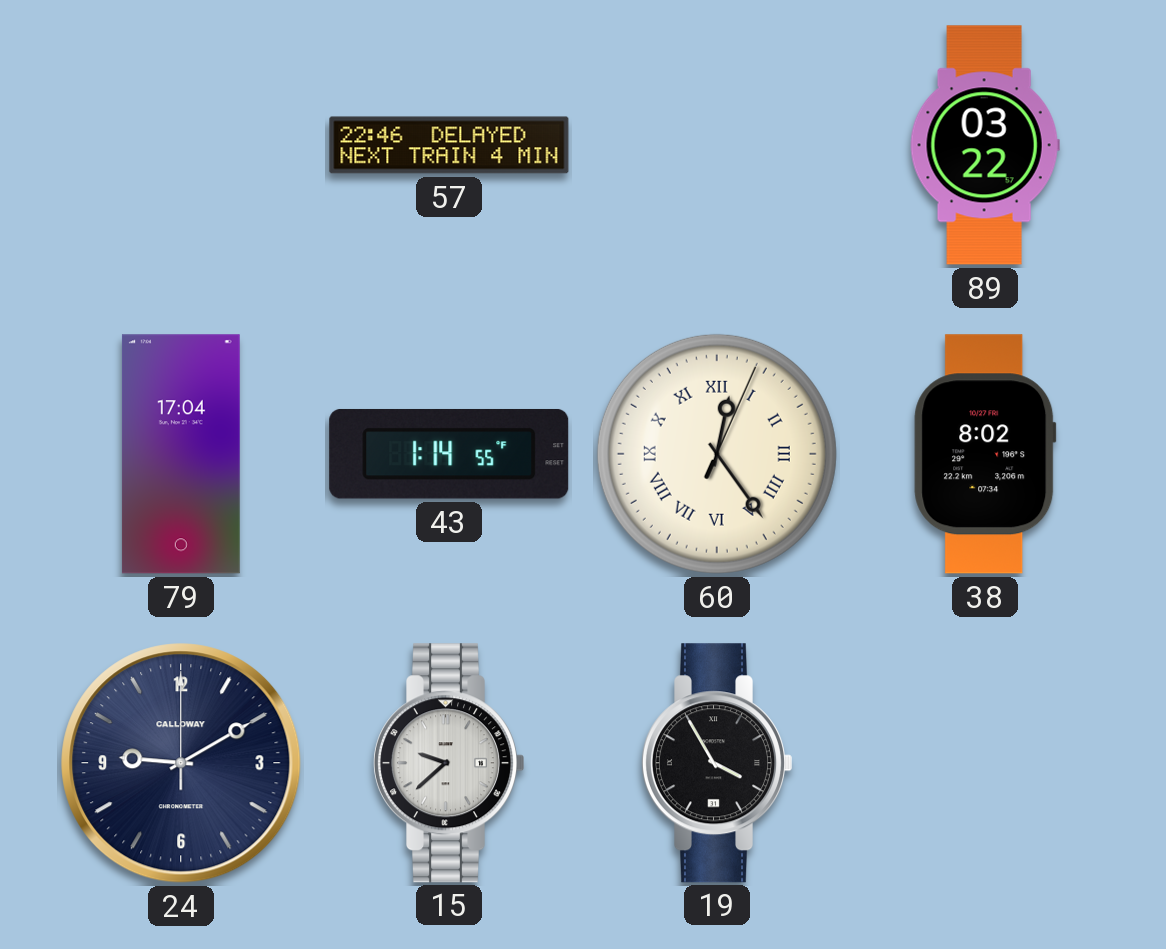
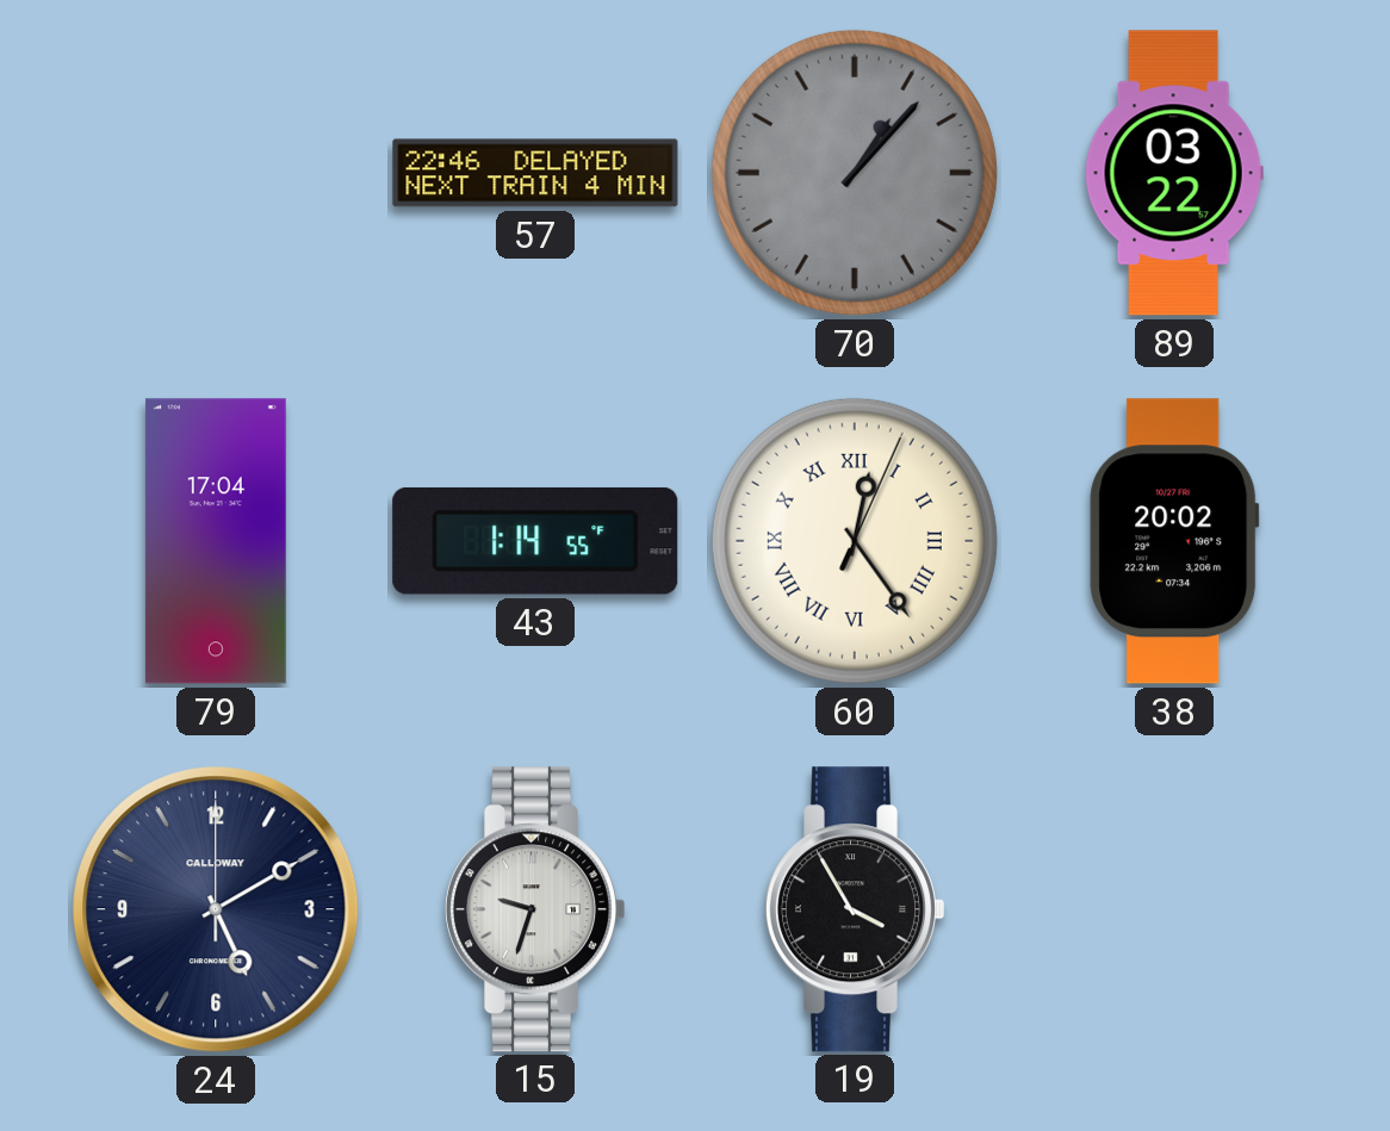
70: none -> 1:07
38: 8:02 -> 20:02
24: 9:10 -> 5:10
15: 9:38 -> 9:33
